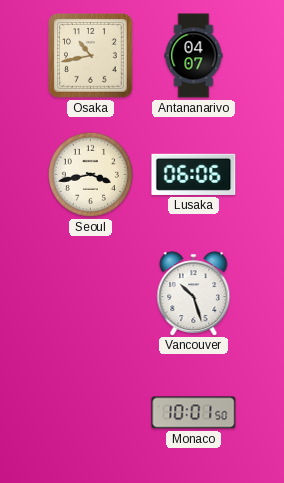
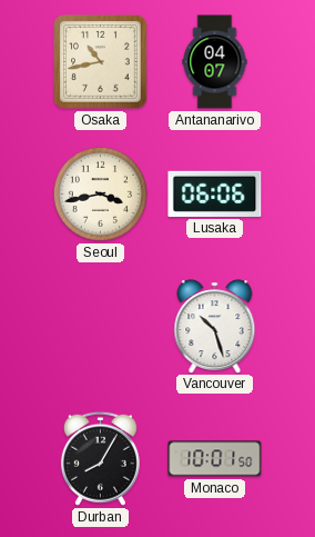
Durban: none -> 8:05
